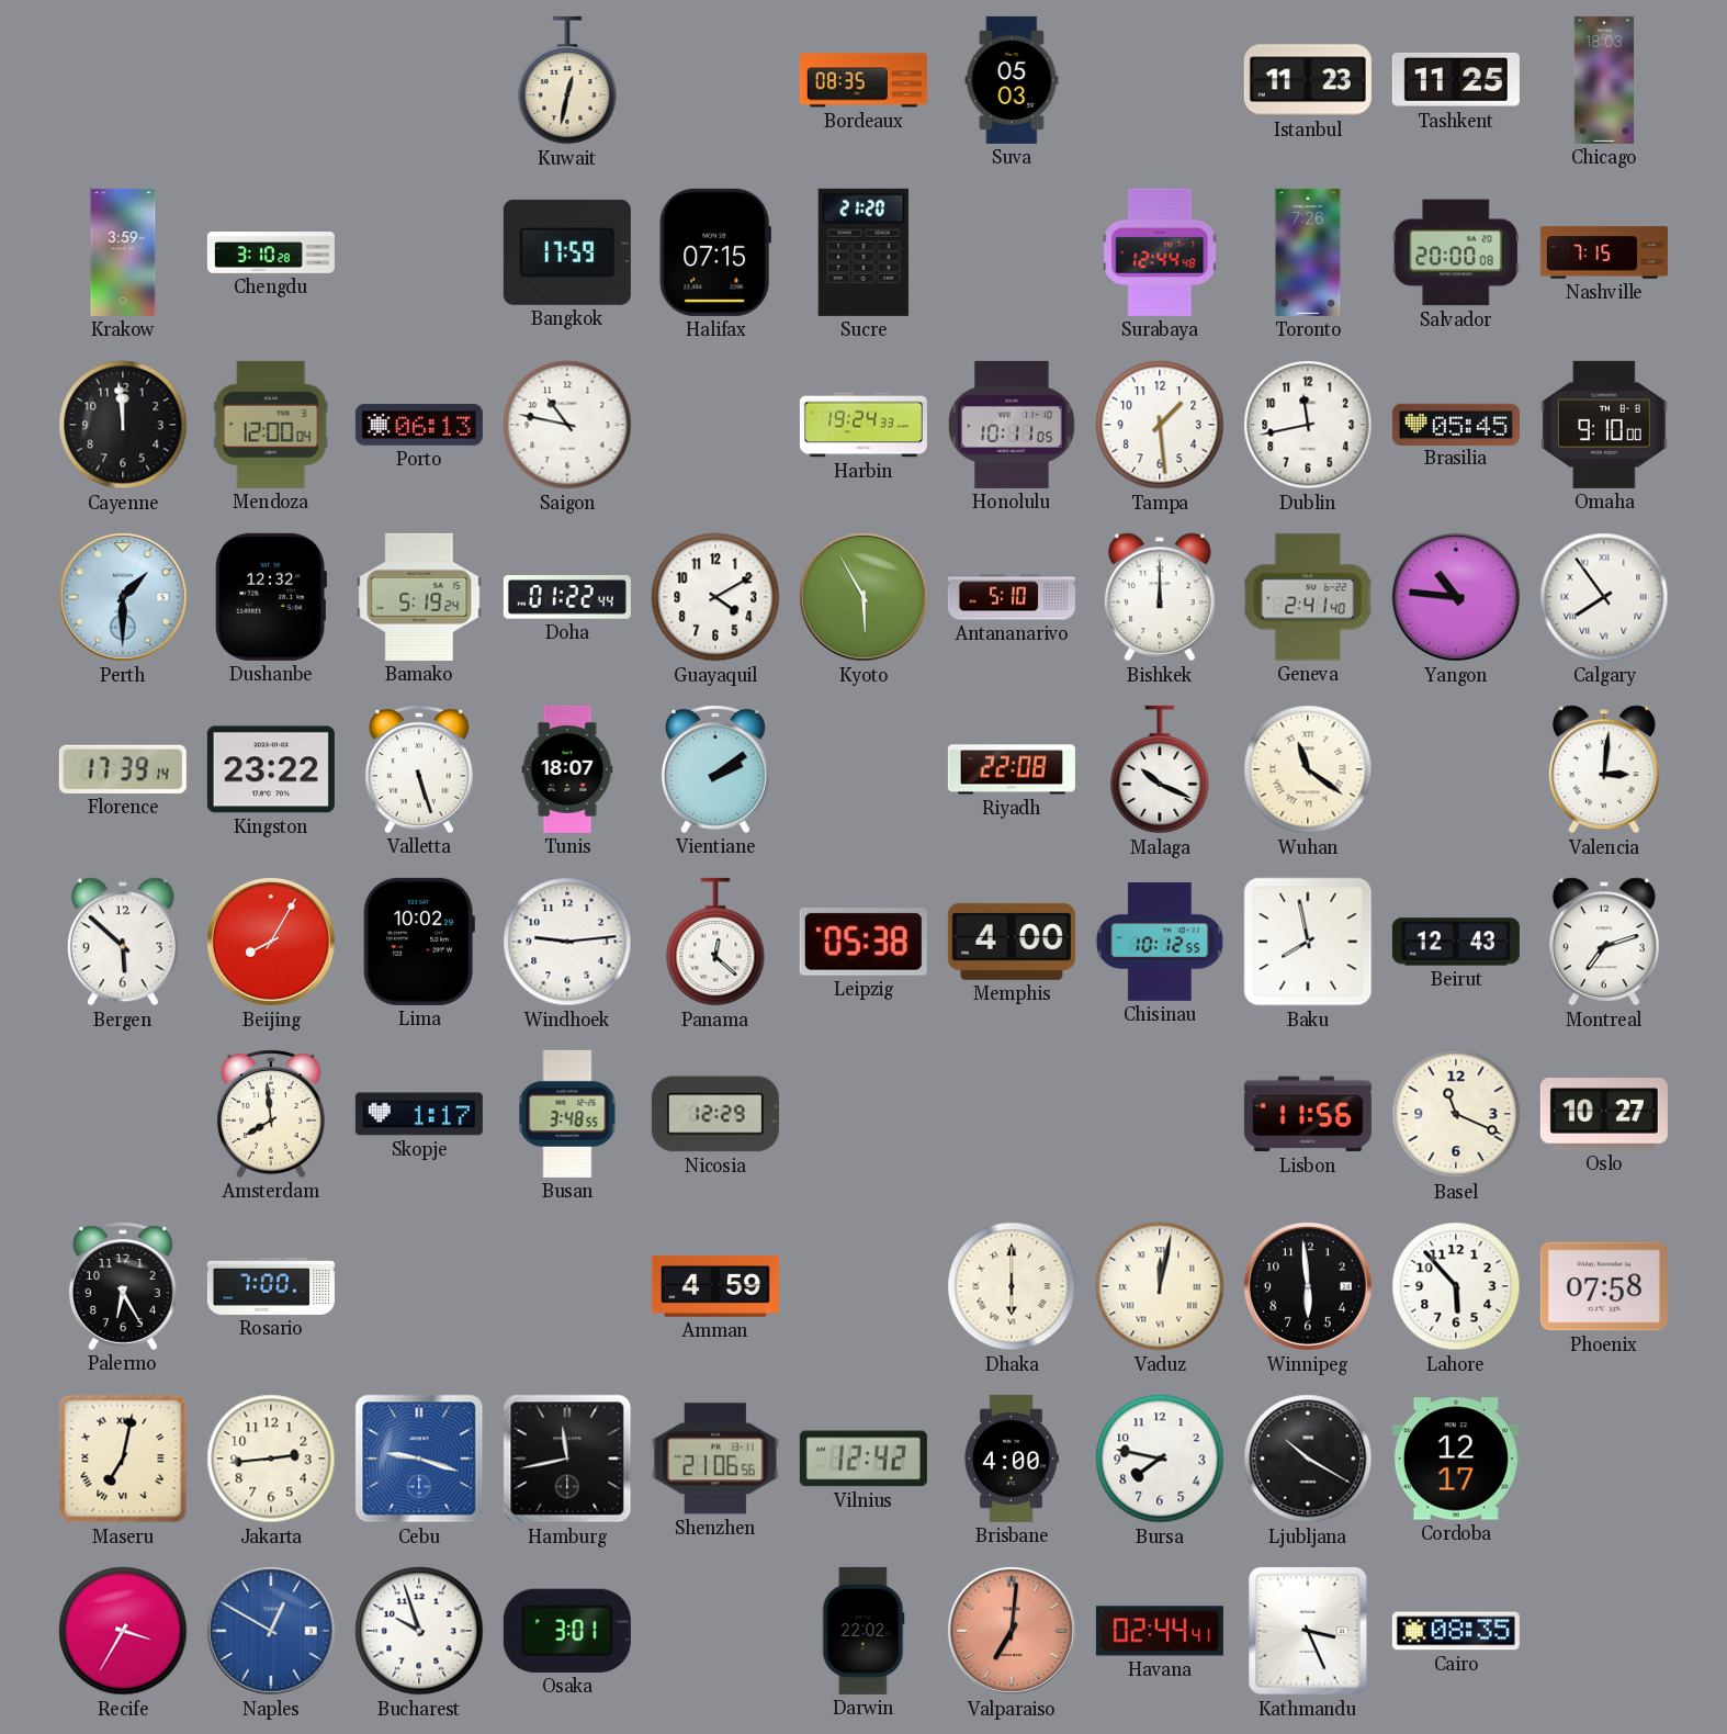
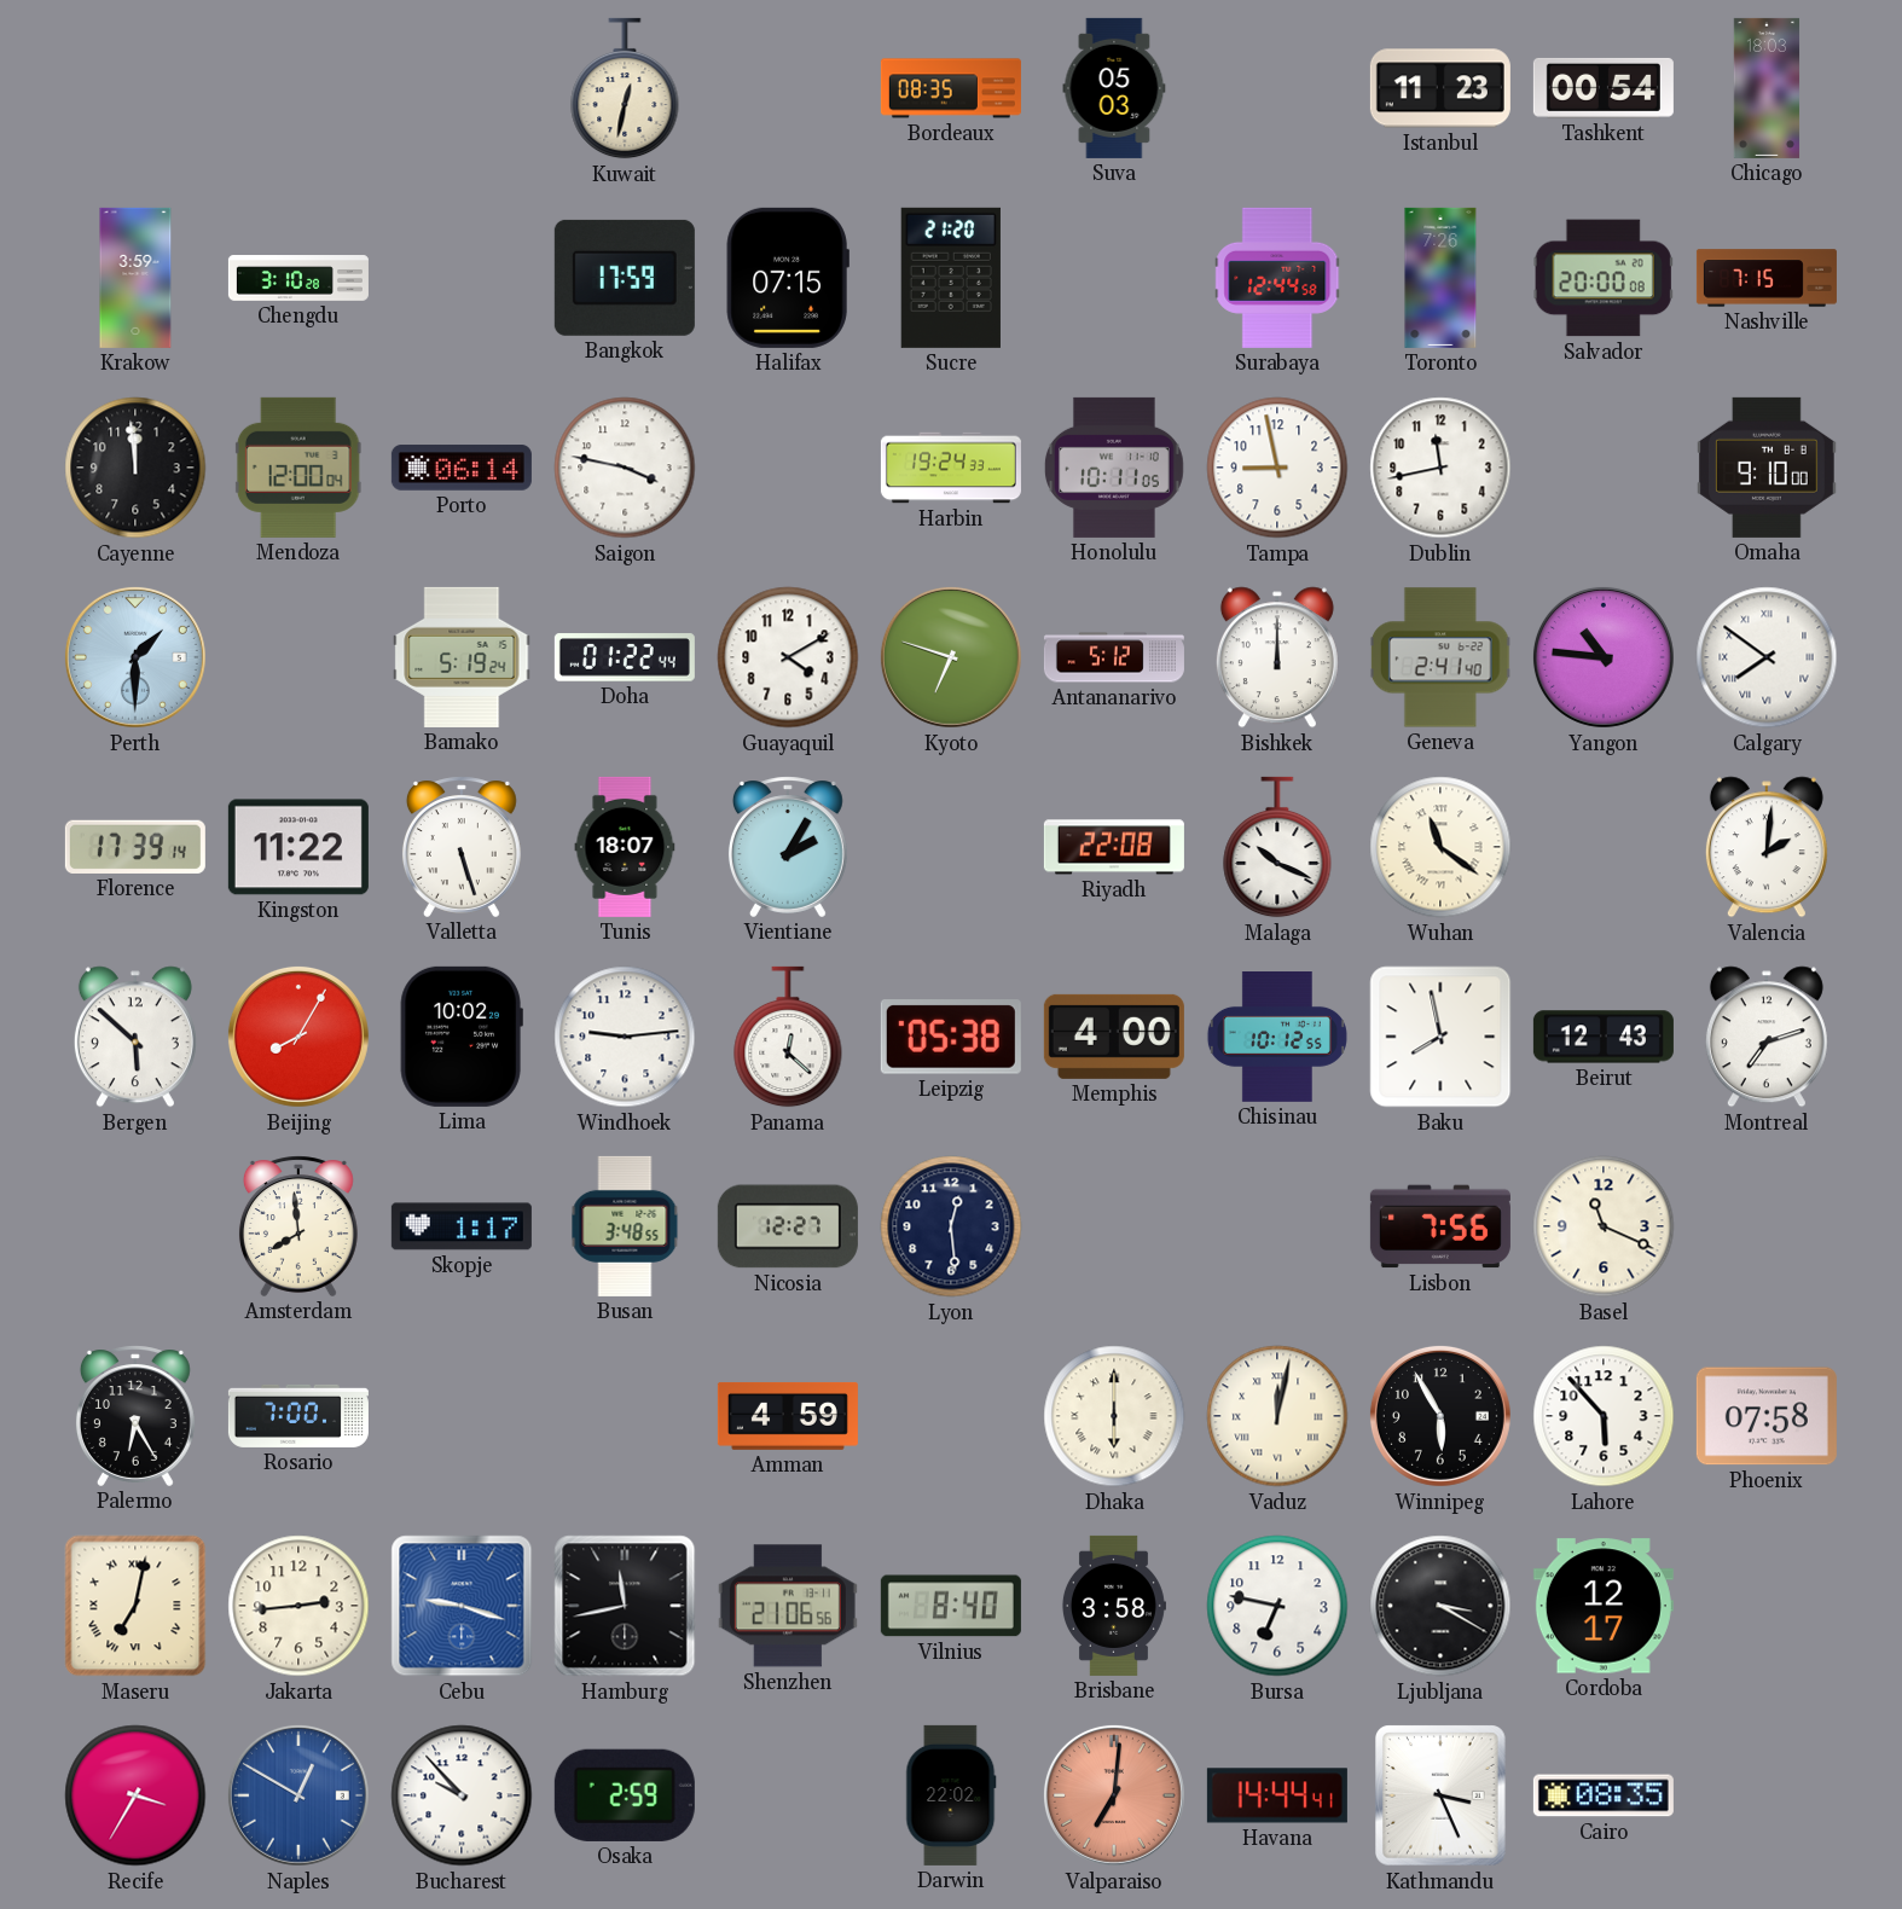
Tashkent: 11:25 -> 00:54
Surabaya: 12:44:48 -> 12:44:58
Porto: 06:13 -> 06:14
Saigon: 10:47 -> 3:47
Tampa: 1:29 -> 8:58
Brasilia: 05:45 -> none
Dushanbe: 12:32 -> none
Kyoto: 5:55 -> 6:48
Antananarivo: 5:10 -> 5:12
Calgary: 7:54 -> 7:51
Kingston: 23:22 -> 11:22
Vientiane: 2:09 -> 2:05
Valencia: 3:01 -> 2:01
Nicosia: 12:29 -> 12:27
Lyon: none -> 12:29
Lisbon: 11:56 -> 7:56
Oslo: 10:27 -> none
Winnipeg: 5:59 -> 5:55
Vilnius: 12:42 -> 8:40
Brisbane: 4:00 -> 3:58
Bursa: 7:47 -> 6:47
Ljubljana: 10:20 -> 3:20
Bucharest: 9:57 -> 9:53
Osaka: 3:01 -> 2:59
Havana: 02:44 -> 14:44
